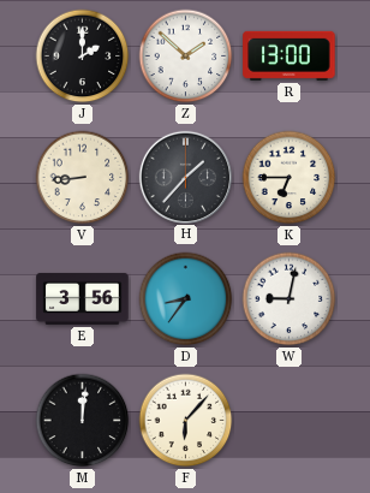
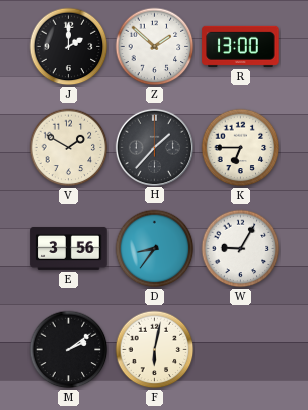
V: 8:44 -> 1:50
W: 9:02 -> 9:05
M: 12:01 -> 2:09
F: 6:07 -> 6:02
